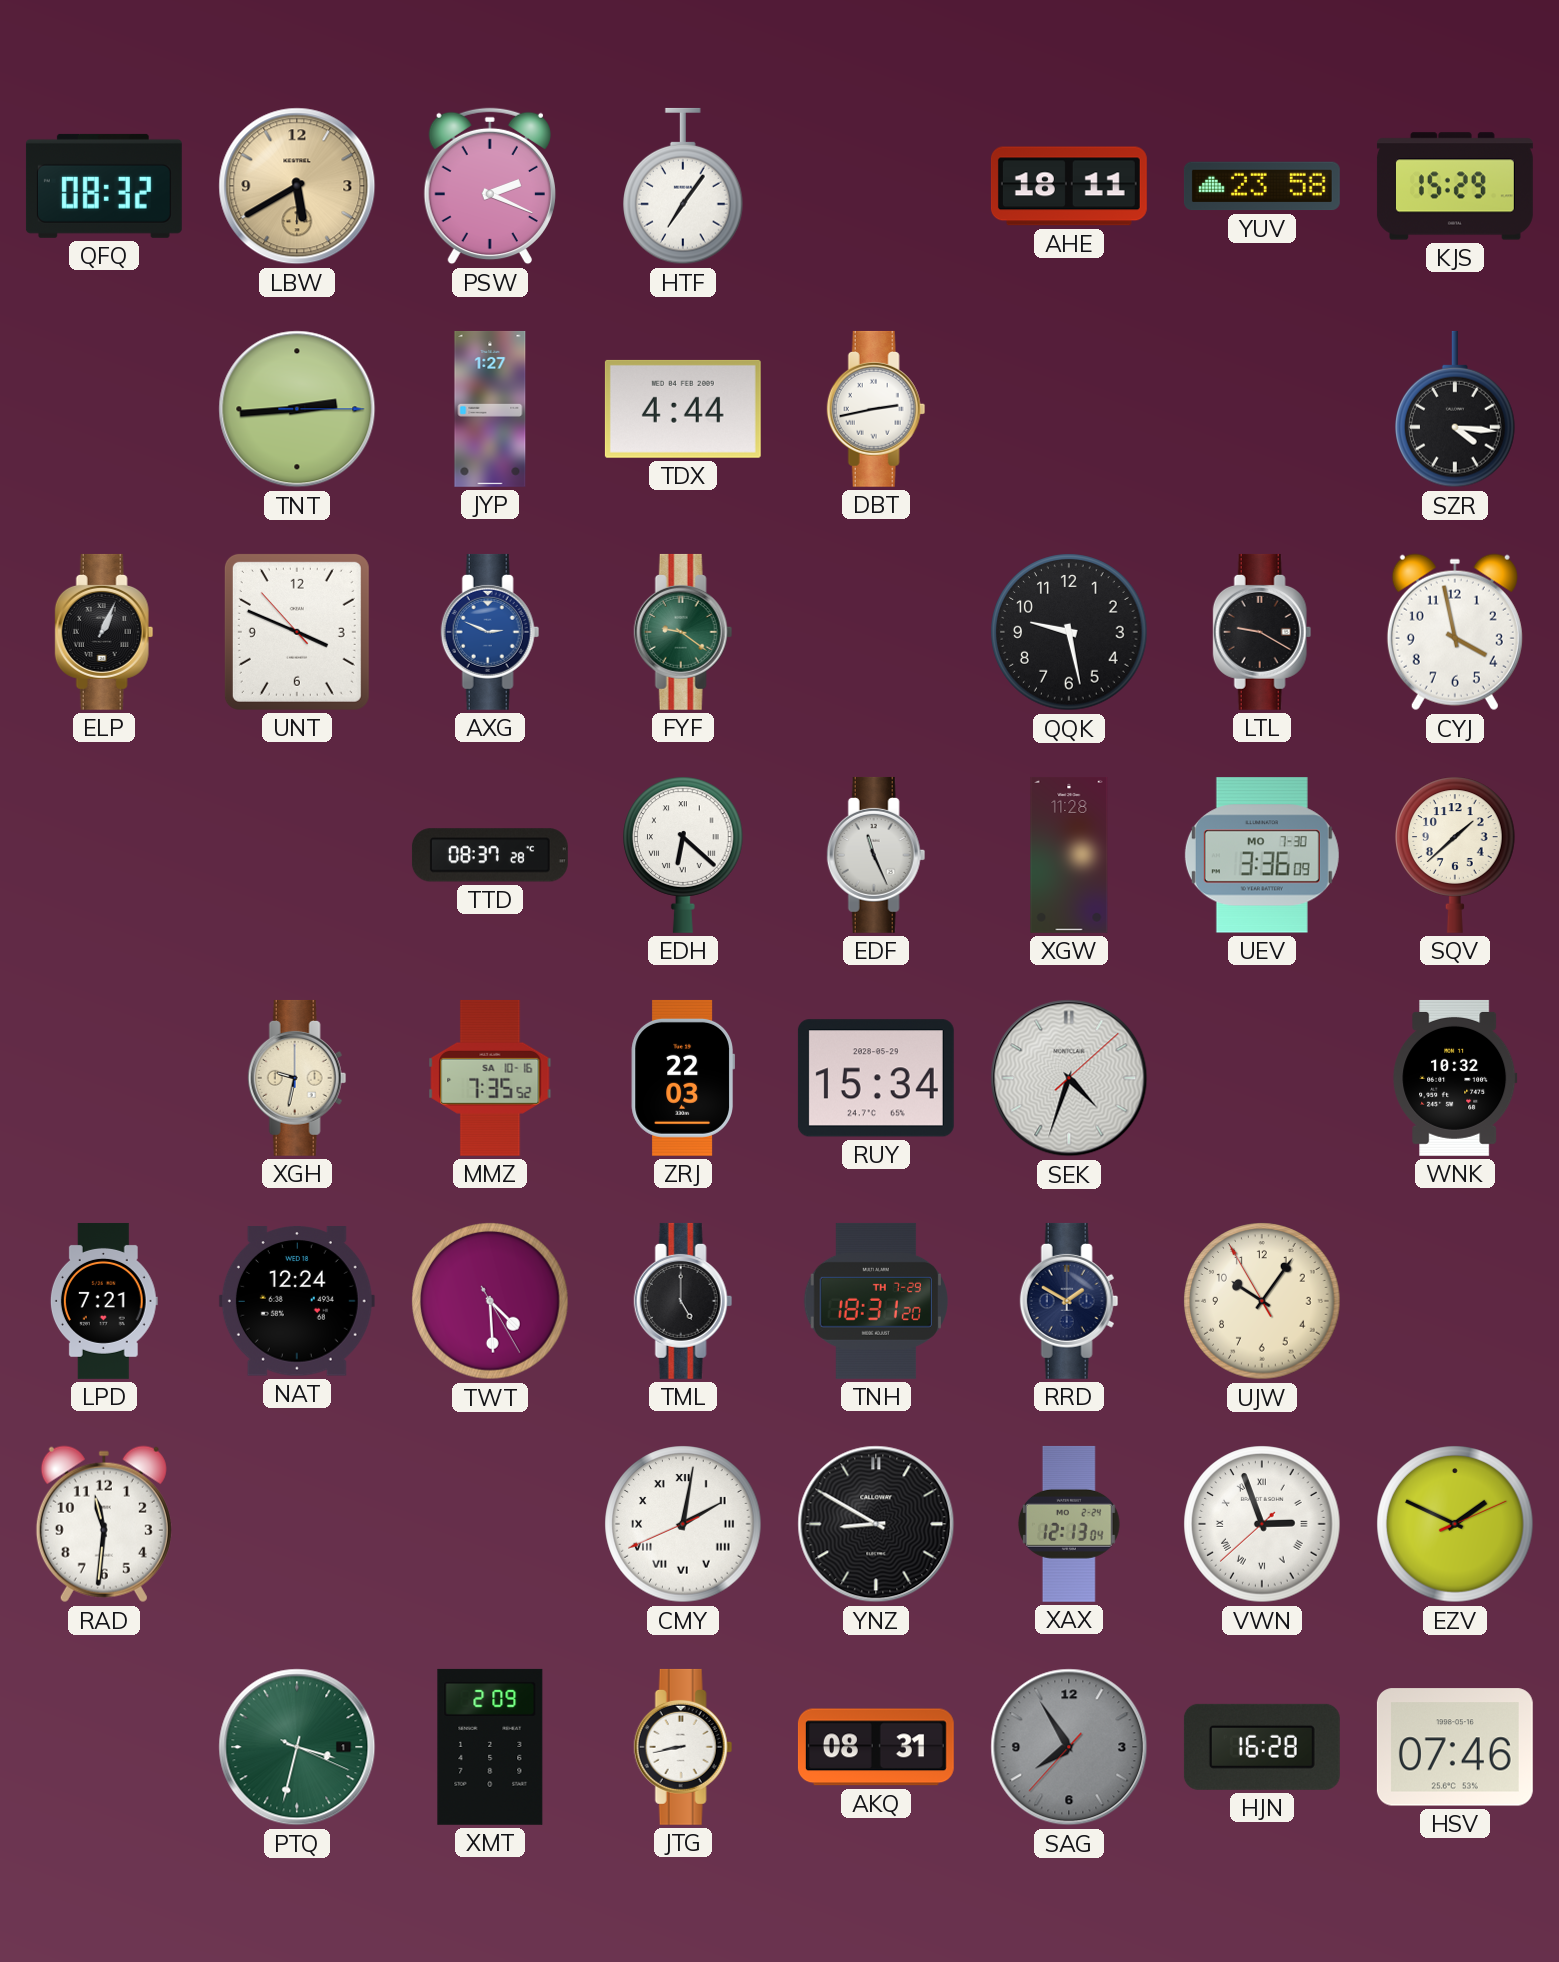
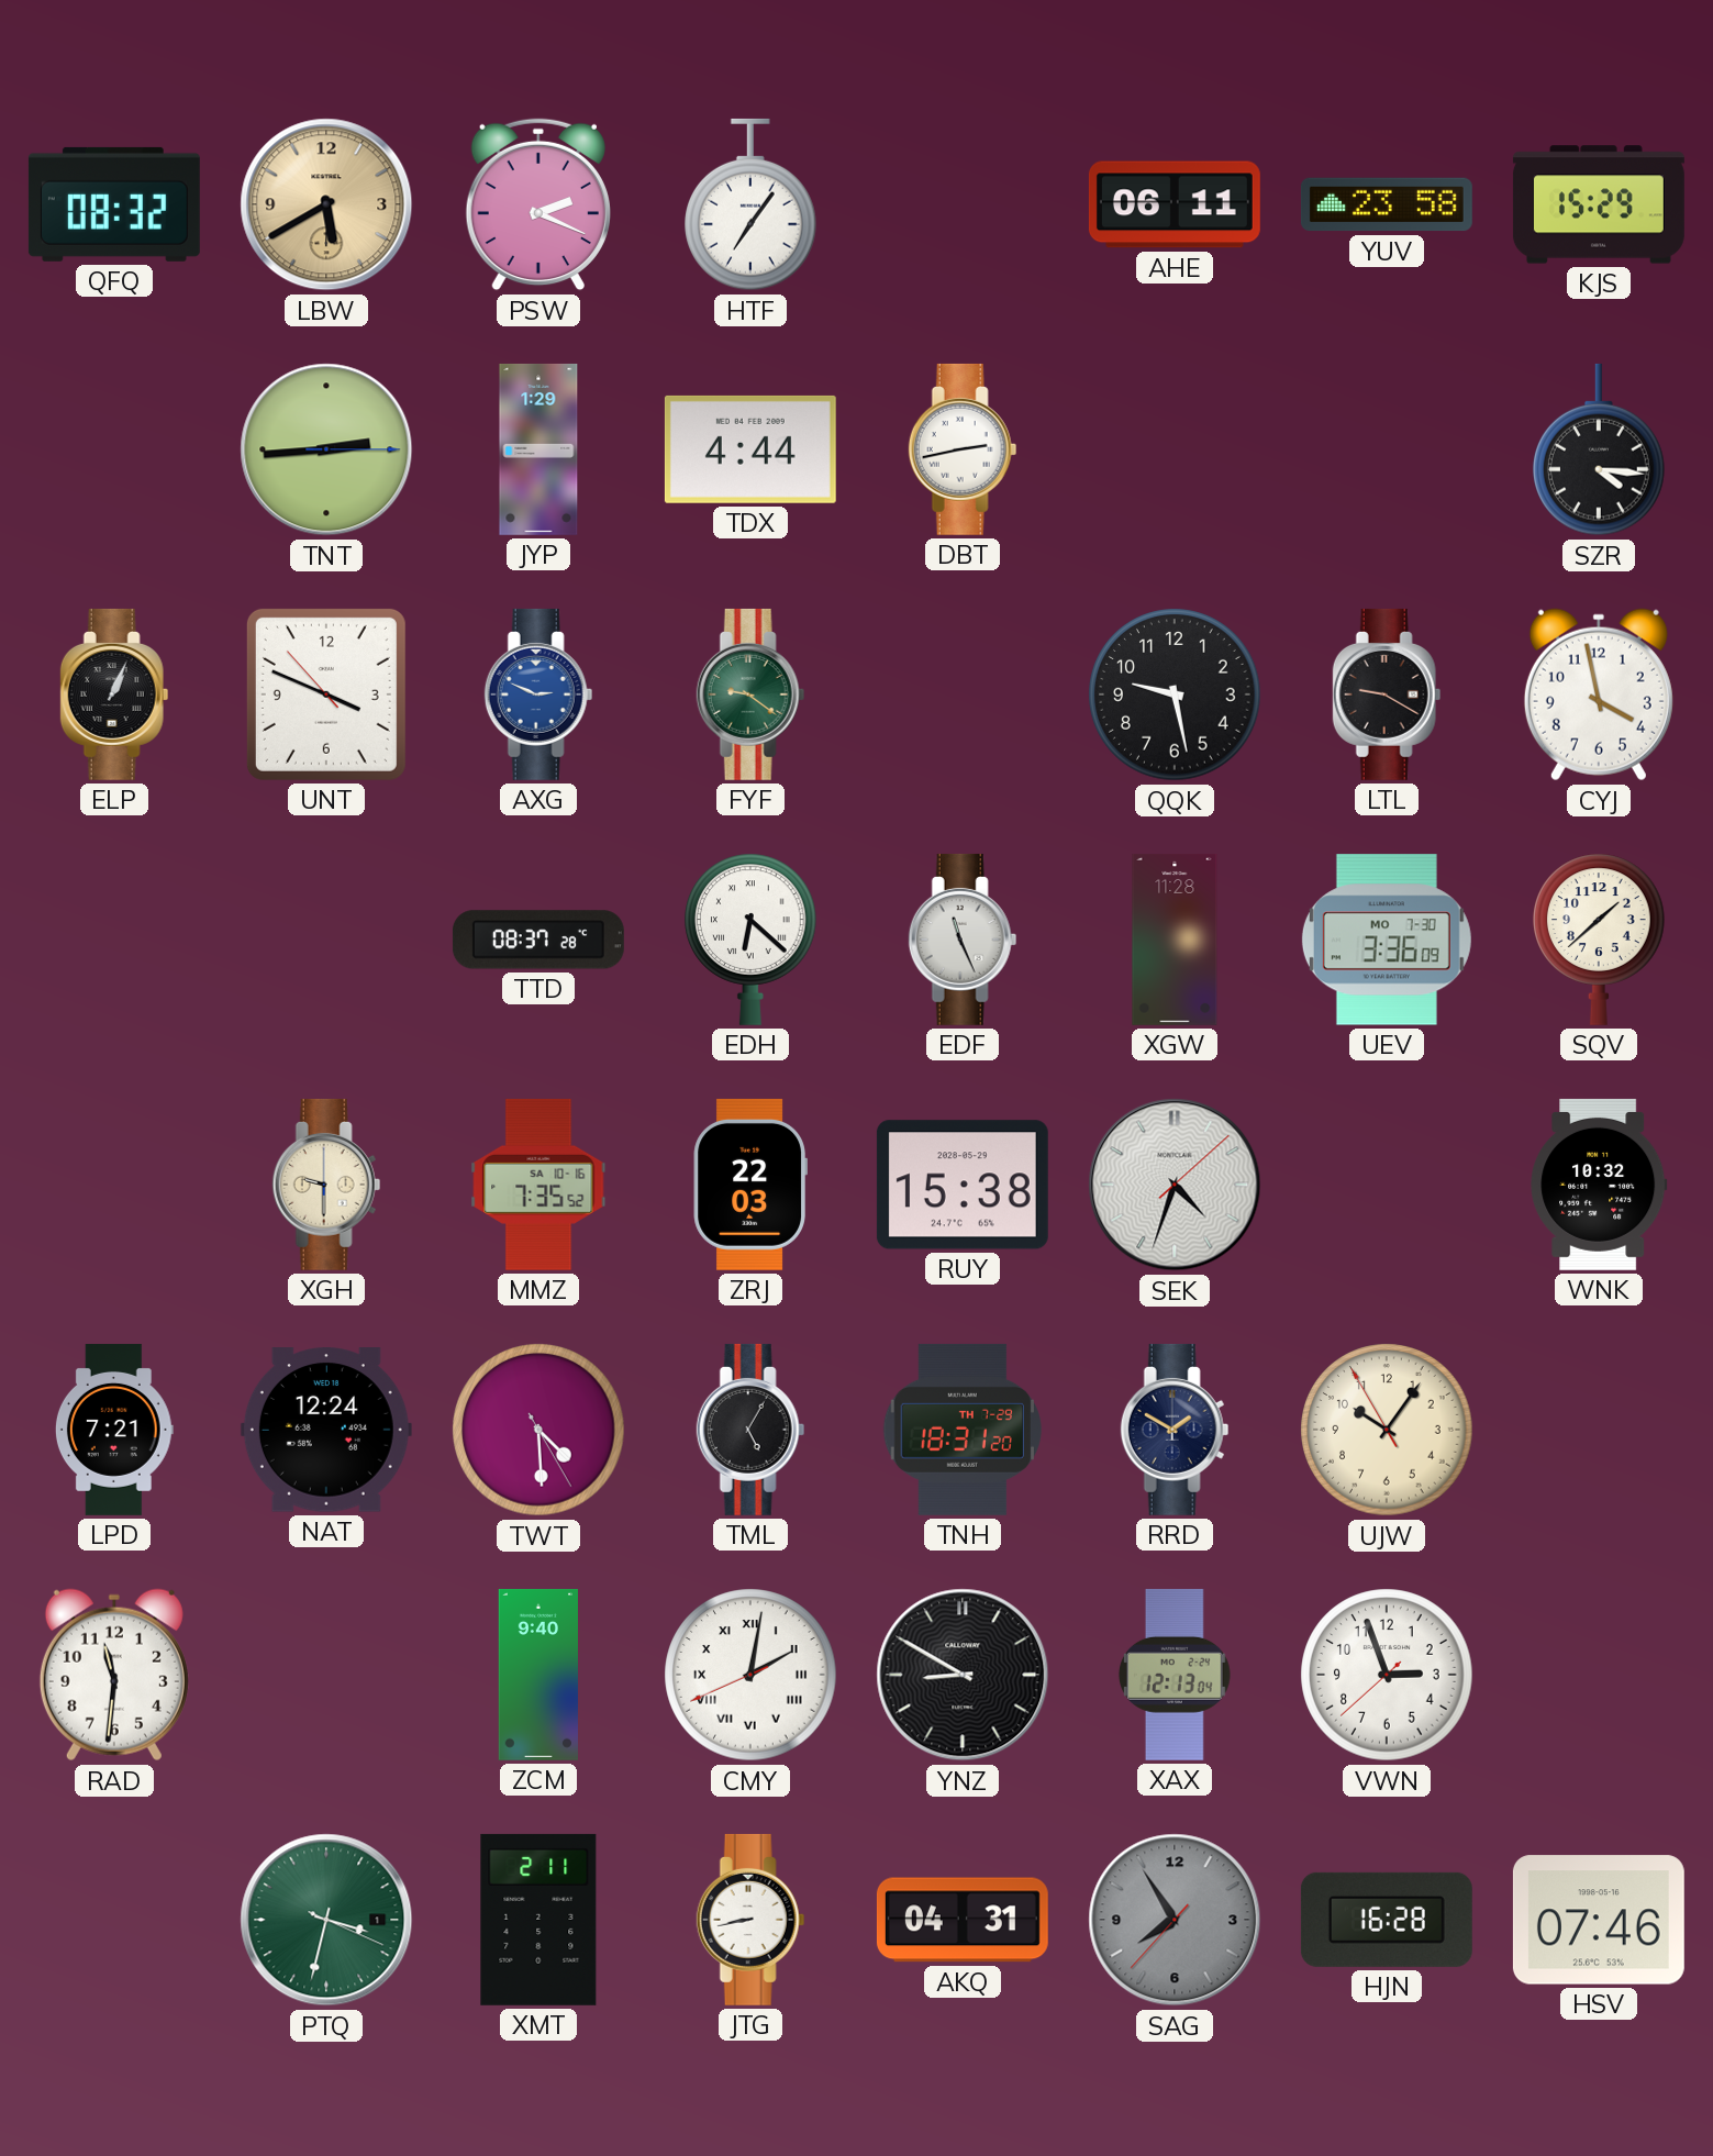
AHE: 18:11 -> 06:11
JYP: 1:27 -> 1:29
XGH: 9:32 -> 9:30
RUY: 15:34 -> 15:38
TML: 5:00 -> 5:05
ZCM: none -> 9:40
VWN numerals: Roman -> Arabic
EZV: 1:49 -> none
XMT: 2:09 -> 2:11
AKQ: 08:31 -> 04:31
